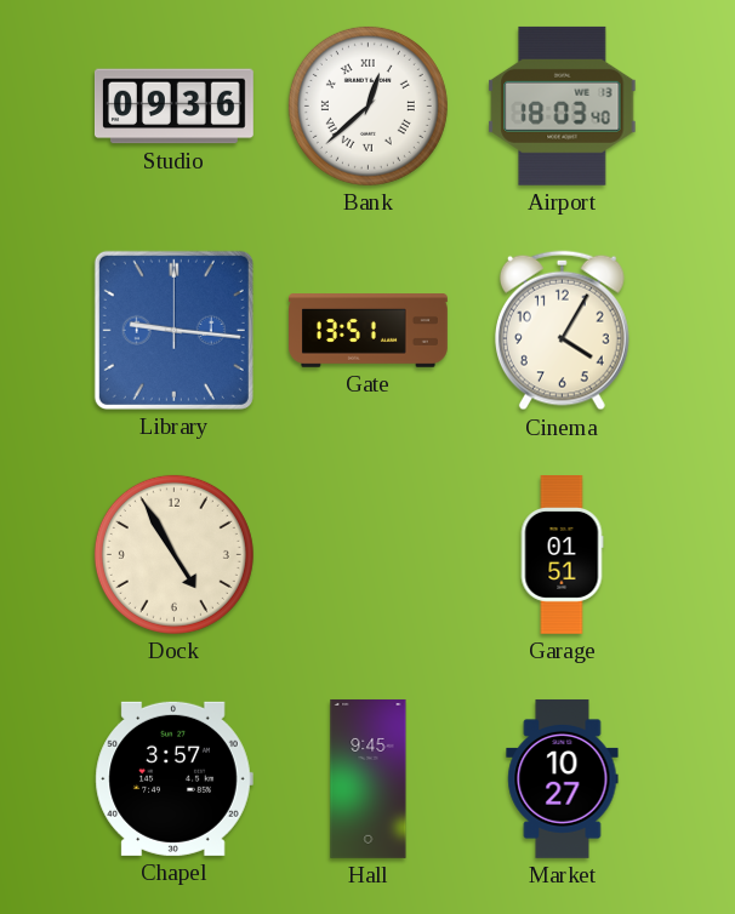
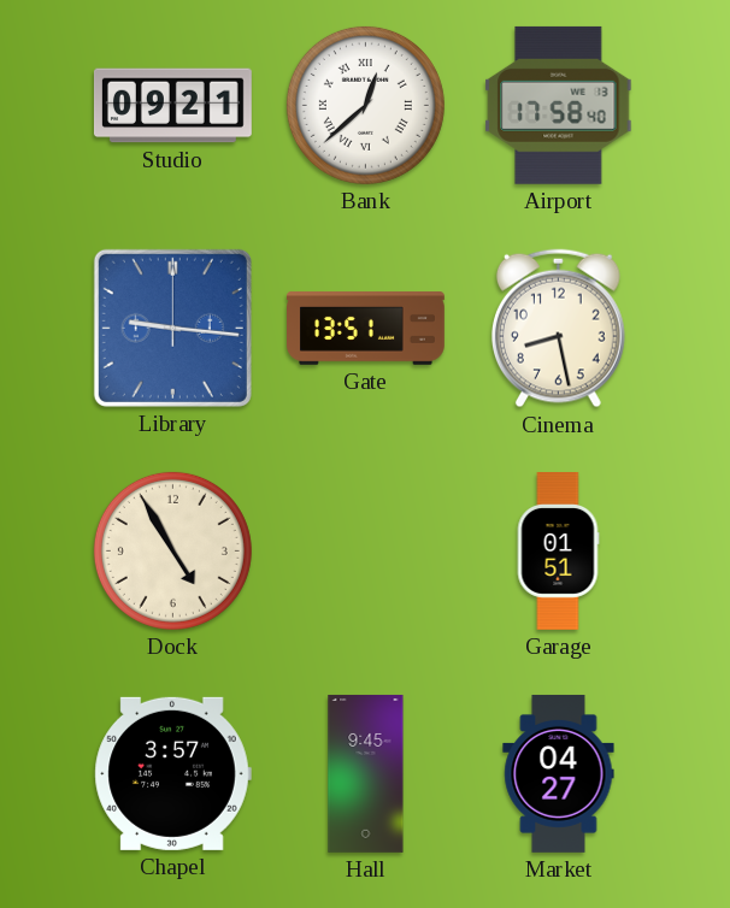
Studio: 09:36 -> 09:21
Airport: 18:03 -> 17:58
Cinema: 4:05 -> 8:28
Market: 10:27 -> 04:27
